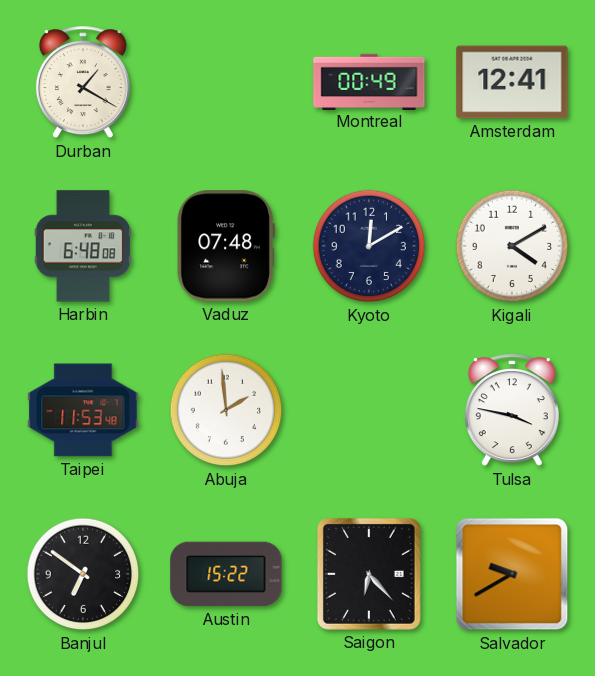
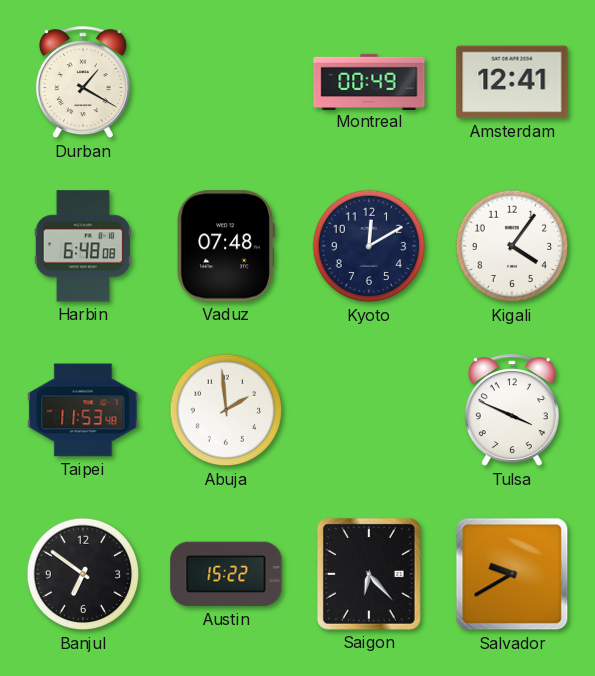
Kigali: 4:10 -> 4:06
Tulsa: 3:47 -> 3:49
